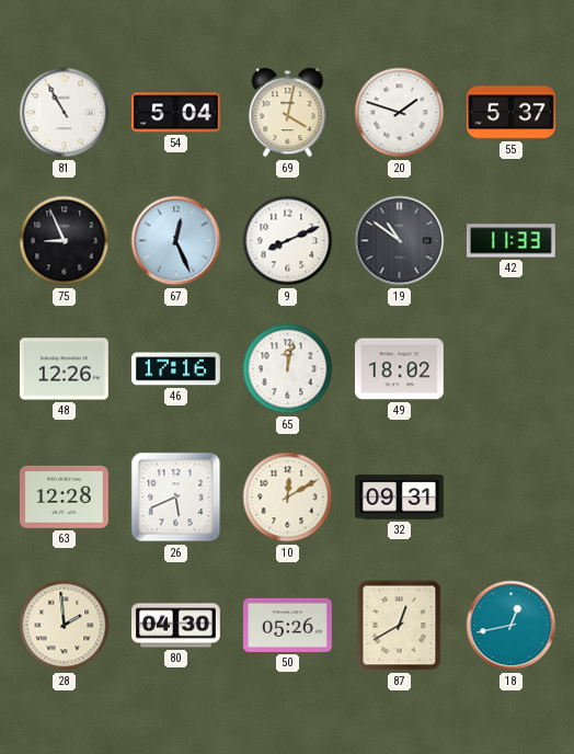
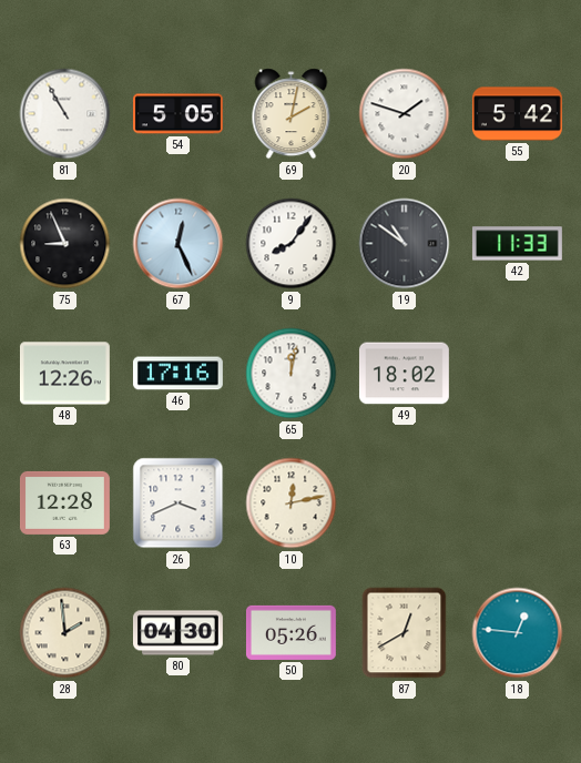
54: 5:04 -> 5:05
69: 4:02 -> 2:02
55: 5:37 -> 5:42
9: 8:11 -> 8:06
26: 5:41 -> 3:41
10: 12:10 -> 12:13
32: 09:31 -> none
18: 12:43 -> 12:46
